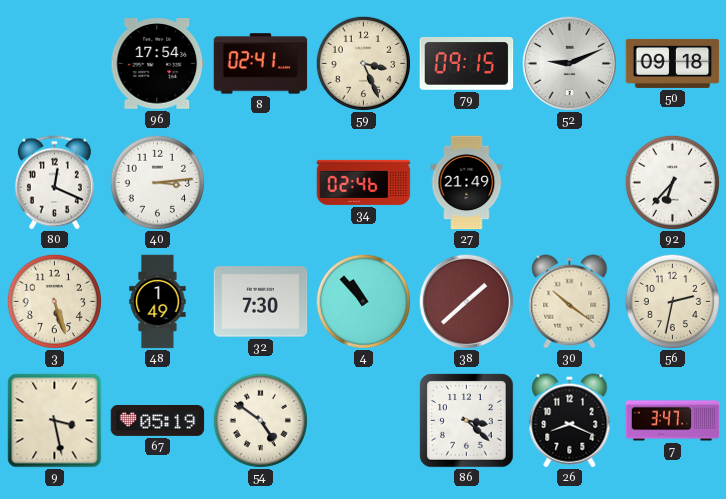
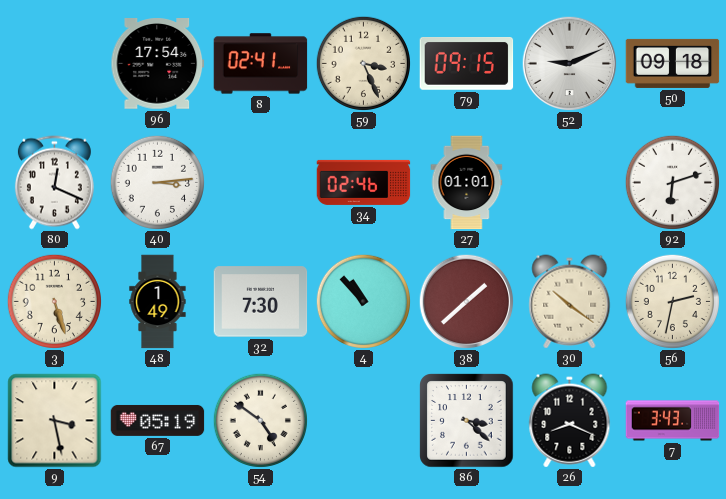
27: 21:49 -> 01:01
92: 6:37 -> 6:12
7: 3:47 -> 3:43
